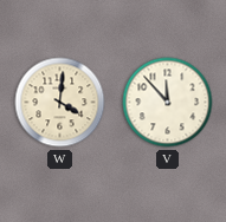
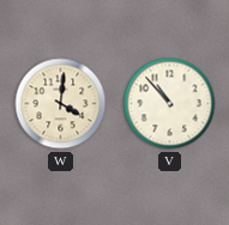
V: 11:53 -> 10:53
